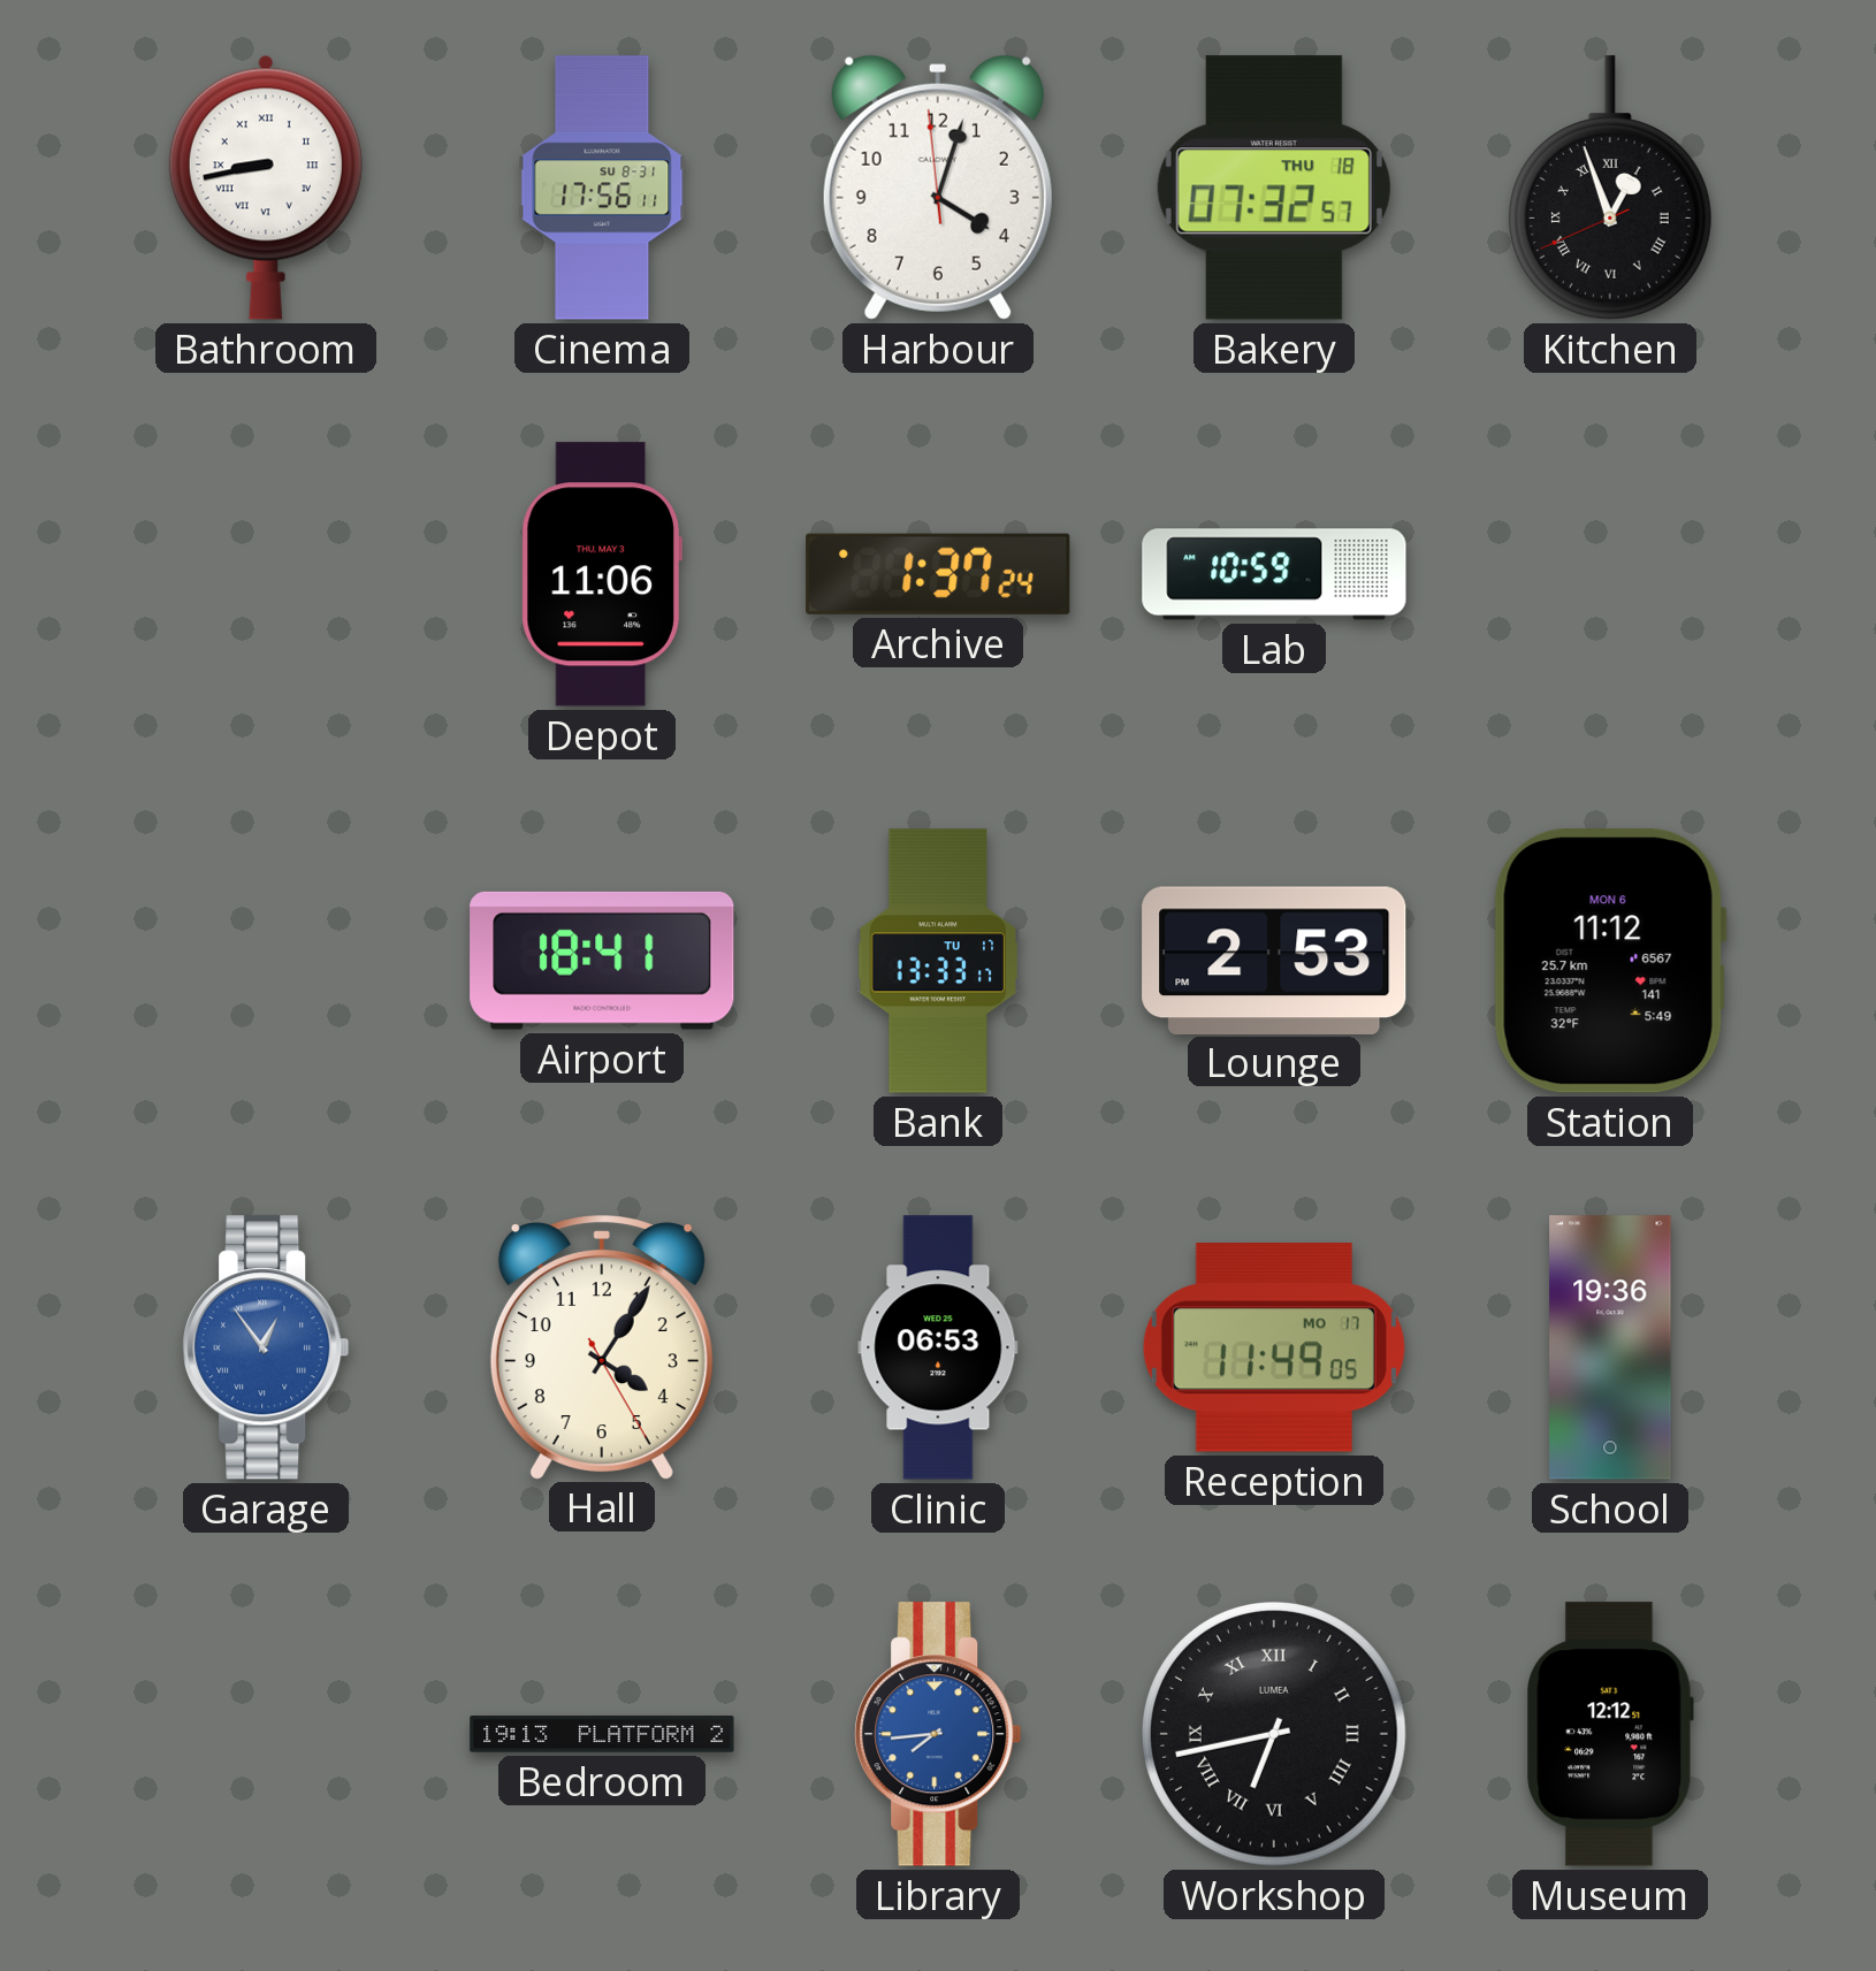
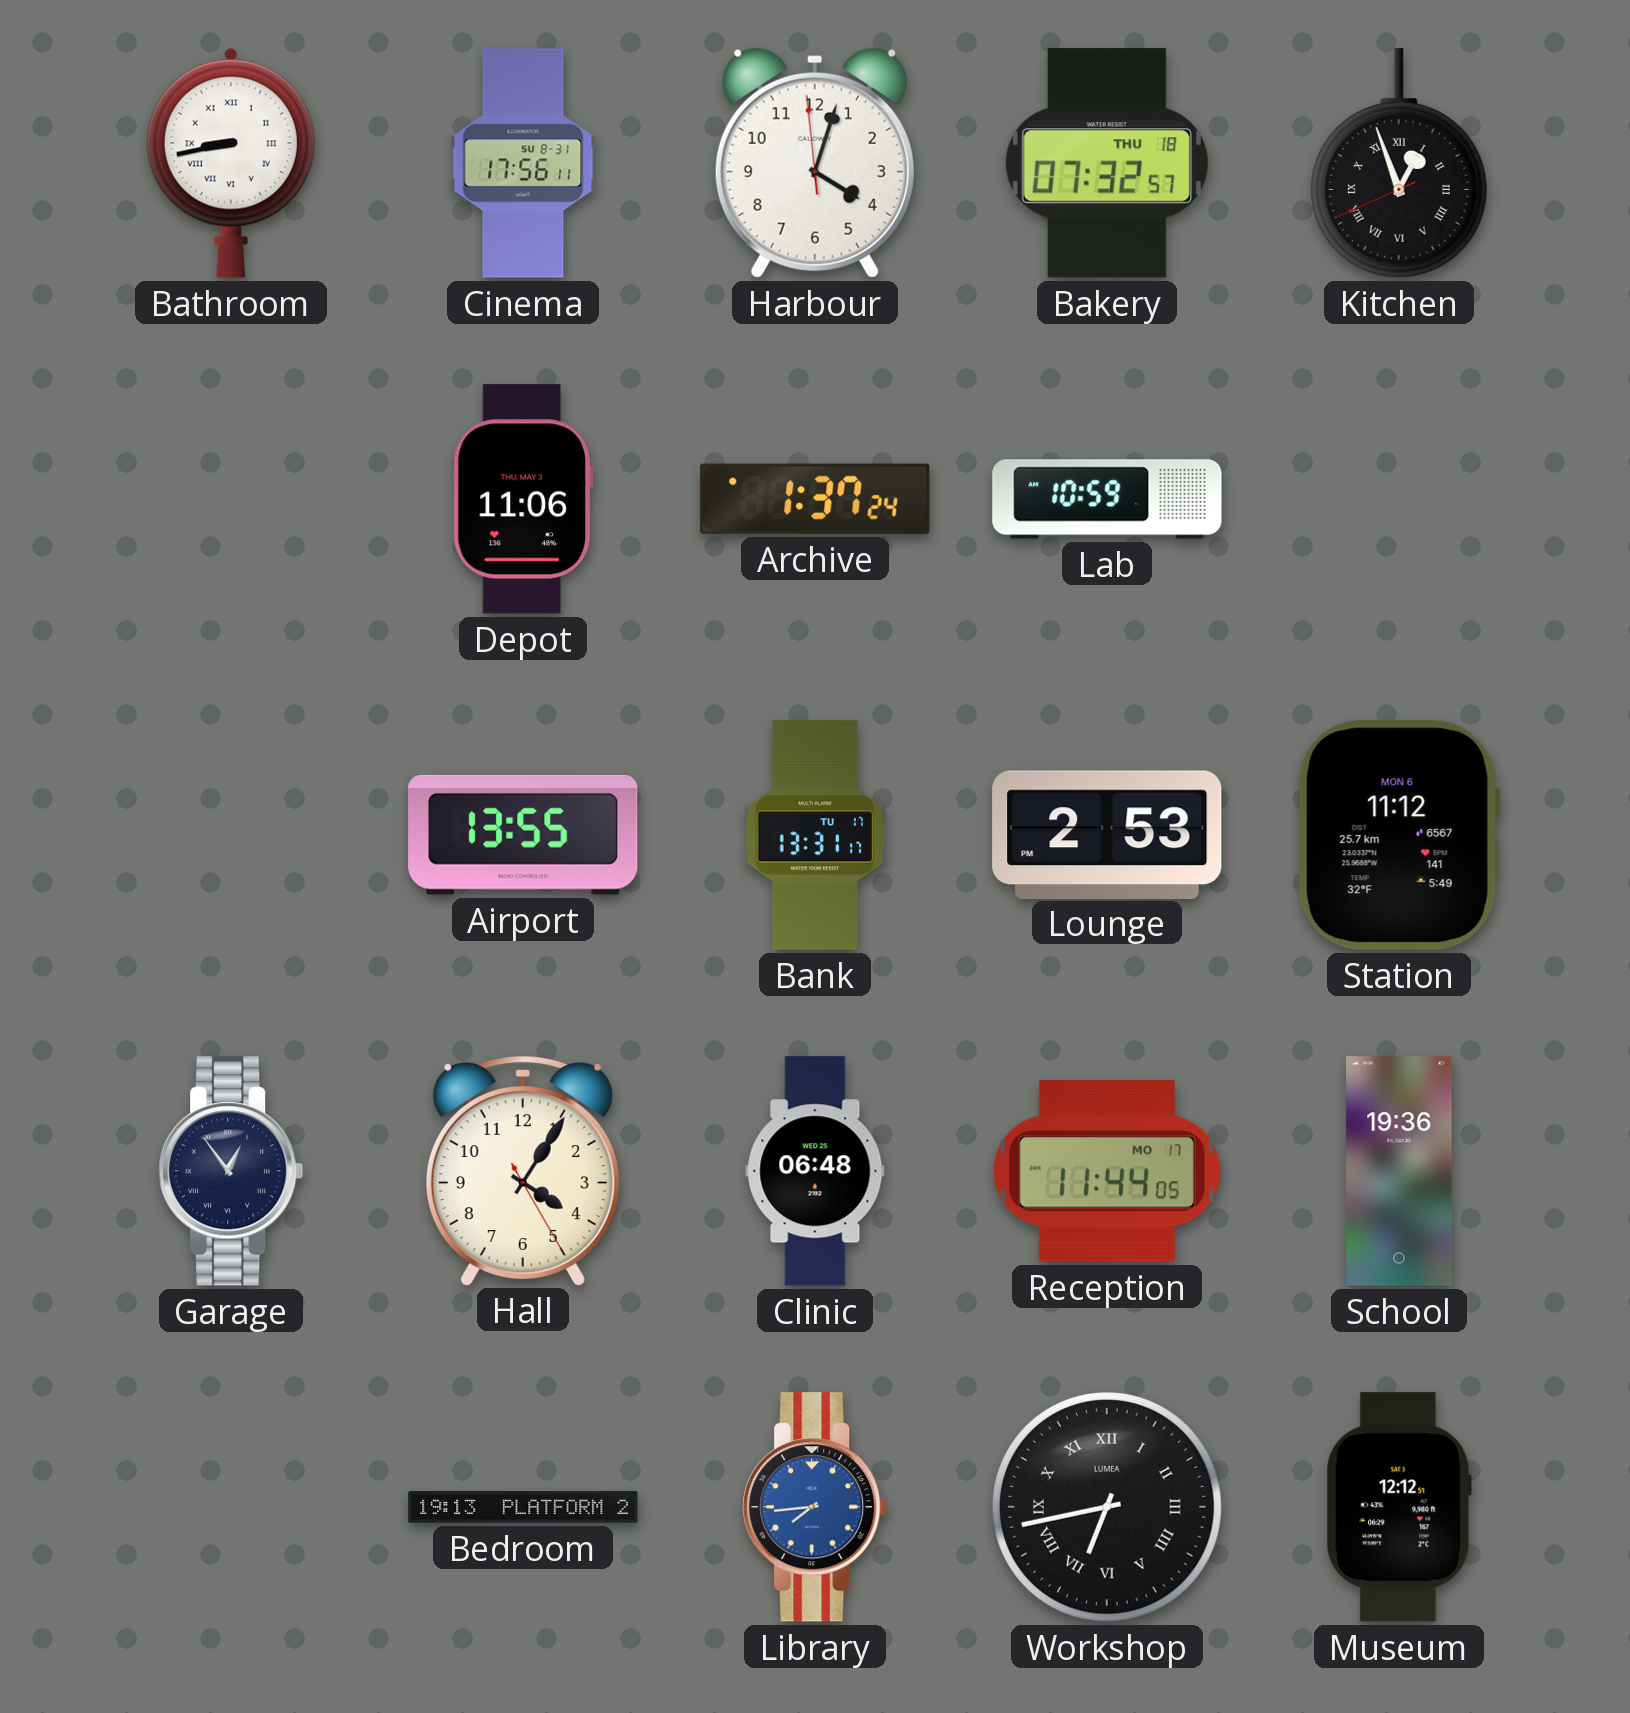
Airport: 18:41 -> 13:55
Bank: 13:33 -> 13:31
Garage dial: blue -> navy
Clinic: 06:53 -> 06:48
Reception: 11:49 -> 11:44
